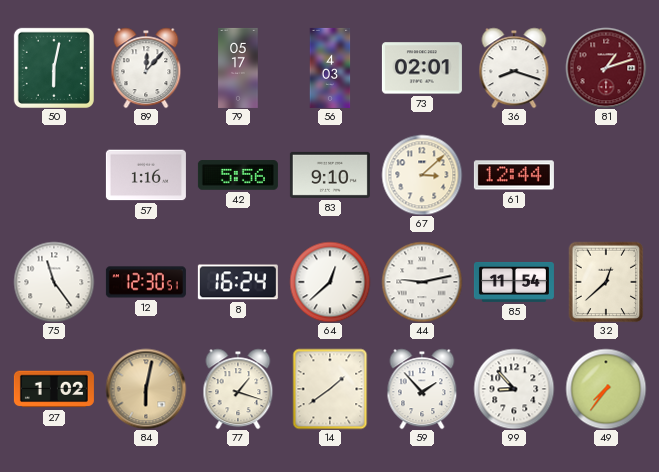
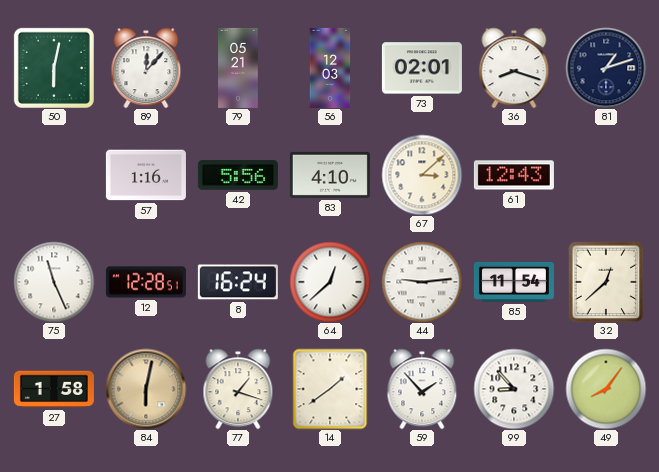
79: 05:17 -> 05:21
56: 4:03 -> 12:03
81 dial: burgundy -> navy
83: 9:10 -> 4:10
61: 12:44 -> 12:43
75: 11:24 -> 11:26
12: 12:30 -> 12:28
44: 9:13 -> 9:14
27: 1:02 -> 1:58
49: 7:36 -> 8:06
